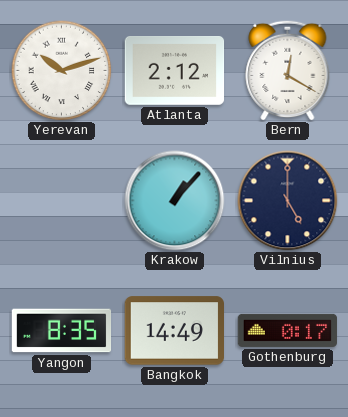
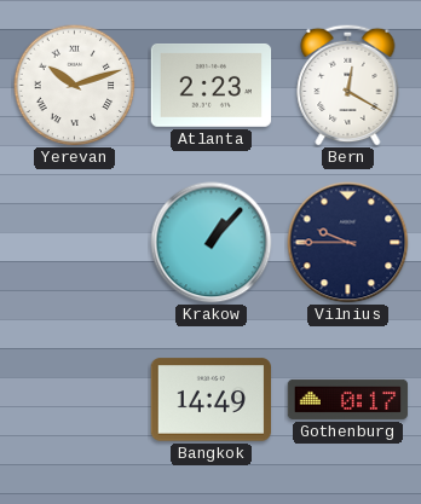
Atlanta: 2:12 -> 2:23
Vilnius: 5:00 -> 9:45
Yangon: 8:35 -> none
